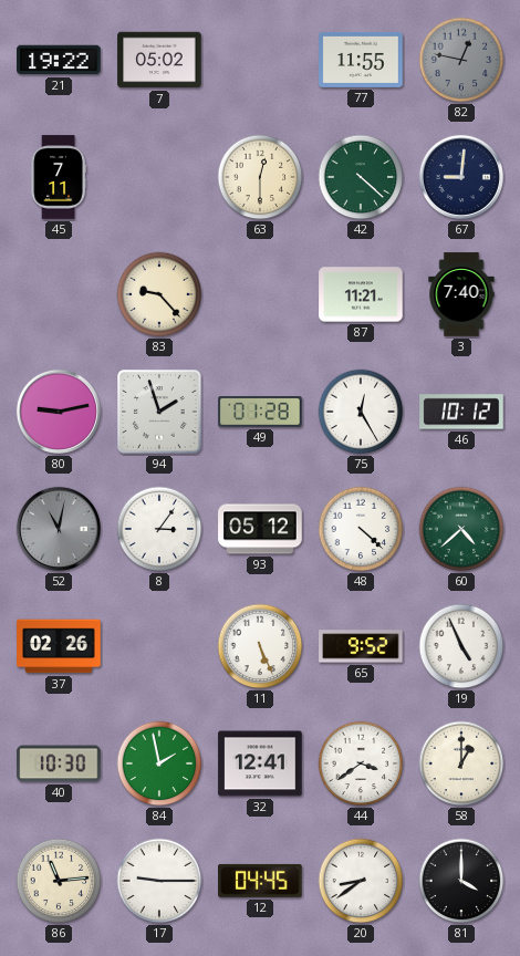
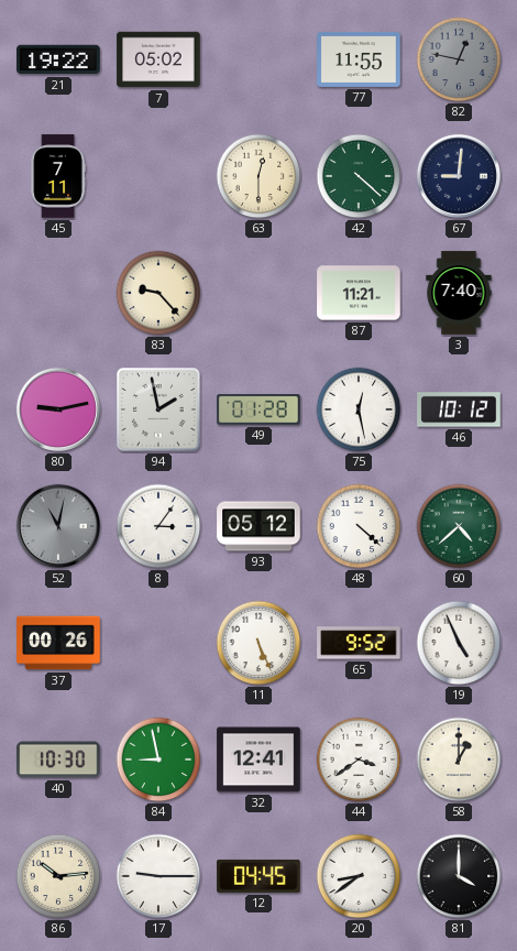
94: 1:57 -> 1:58
75: 12:25 -> 12:28
37: 02:26 -> 00:26
84: 1:58 -> 8:58
86: 11:14 -> 10:14
